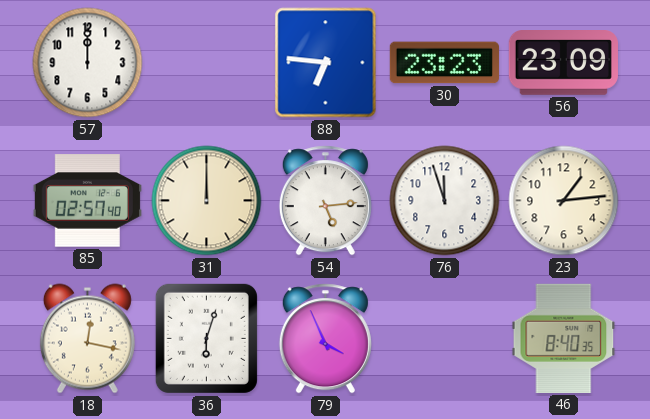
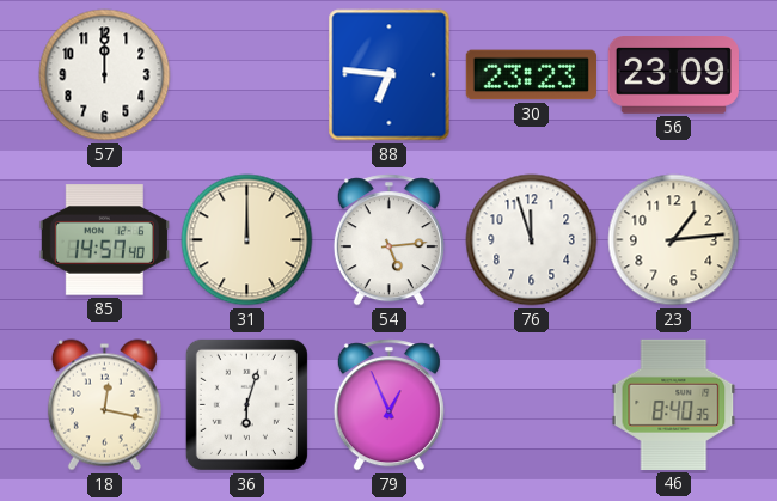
85: 02:57 -> 14:57
79: 3:56 -> 12:56
